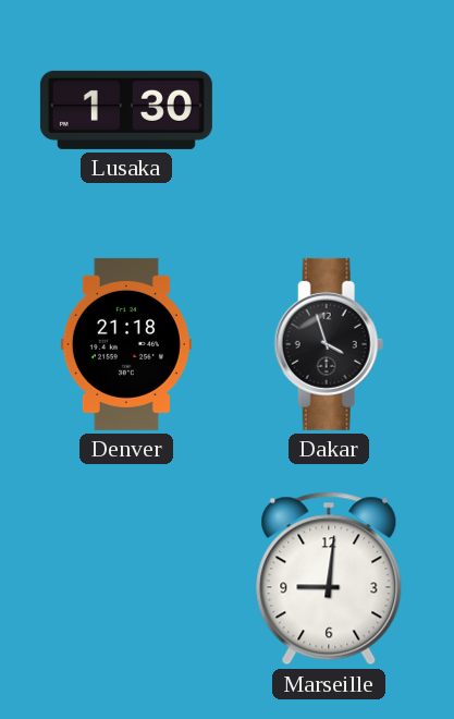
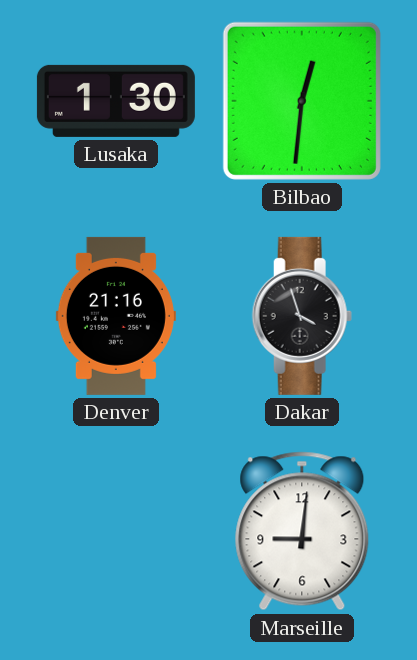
Bilbao: none -> 12:31
Denver: 21:18 -> 21:16
